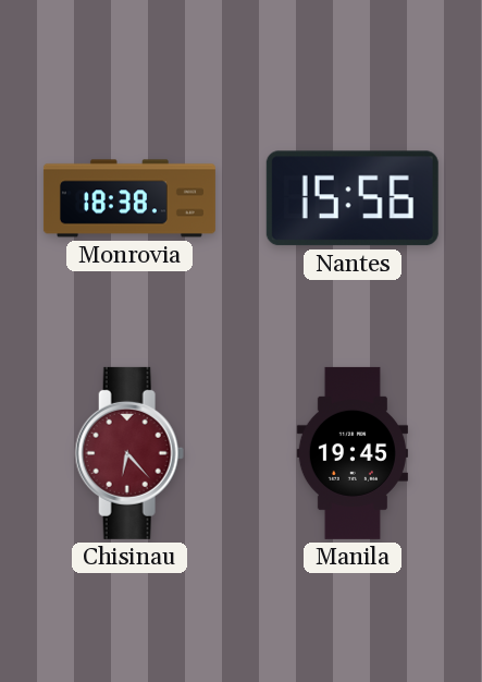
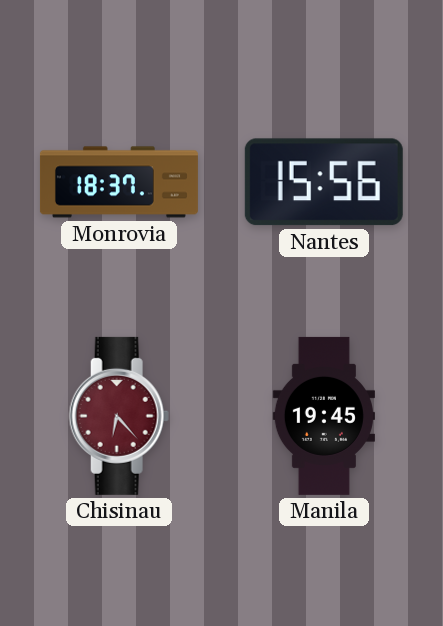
Monrovia: 18:38 -> 18:37
